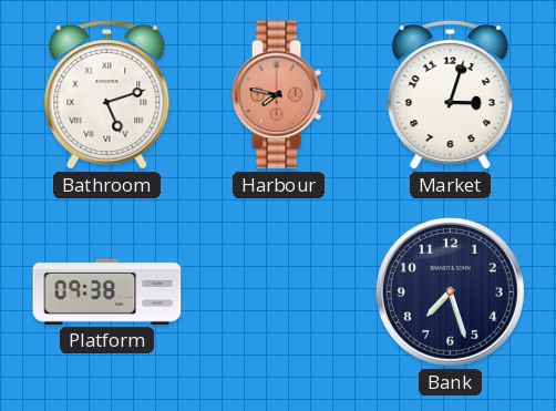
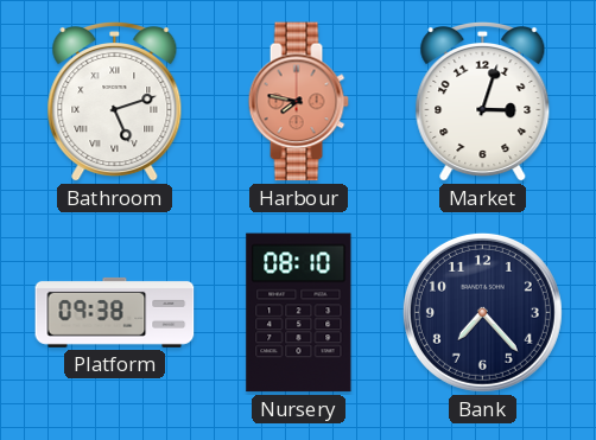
Nursery: none -> 08:10
Bank: 7:27 -> 7:23
